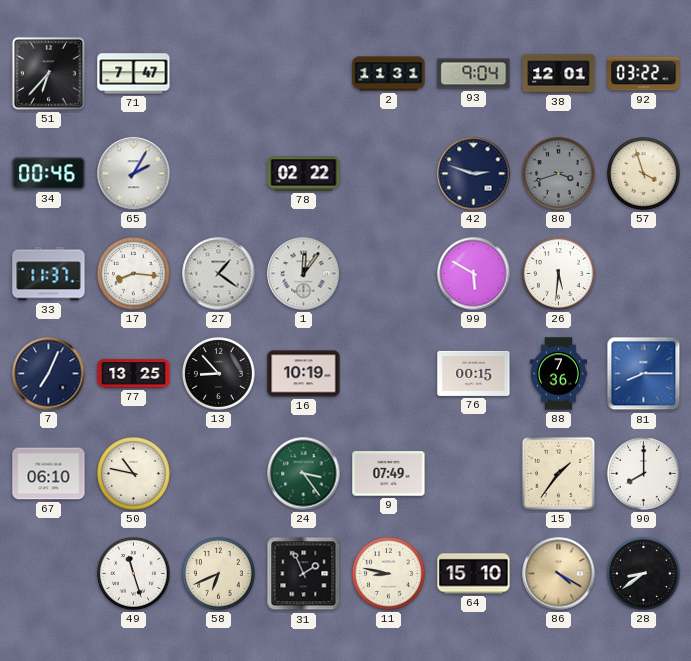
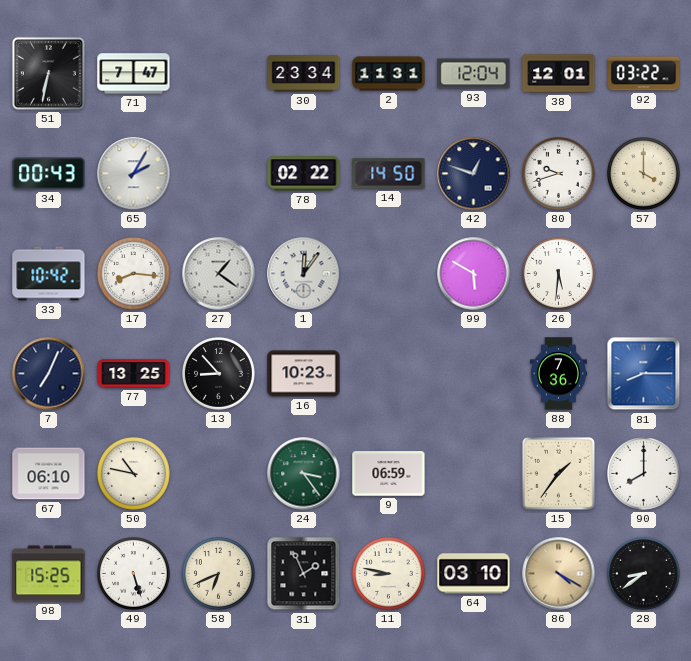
51: 6:37 -> 6:32
30: none -> 23:34
93: 9:04 -> 12:04
34: 00:46 -> 00:43
14: none -> 14:50
42: 2:48 -> 12:48
80: 3:42 -> 9:42
80 dial: grey -> white
57: 3:57 -> 4:00
33: 11:37 -> 10:42
16: 10:19 -> 10:23
76: 00:15 -> none
9: 07:49 -> 06:59
98: none -> 15:25
49: 11:27 -> 5:27
64: 15:10 -> 03:10
